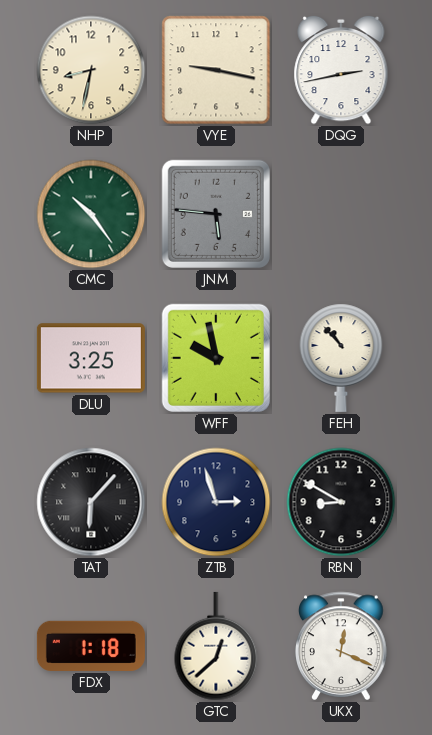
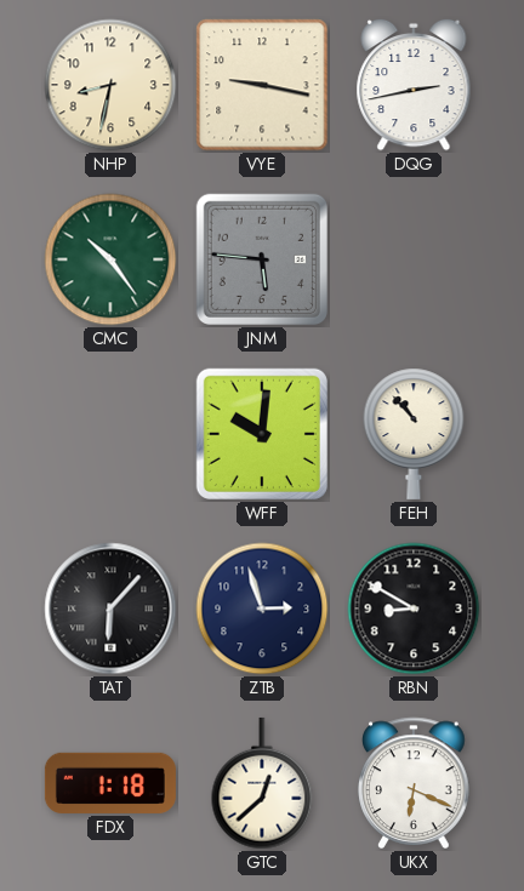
DLU: 3:25 -> none
WFF: 9:58 -> 10:01
UKX: 12:19 -> 6:19
